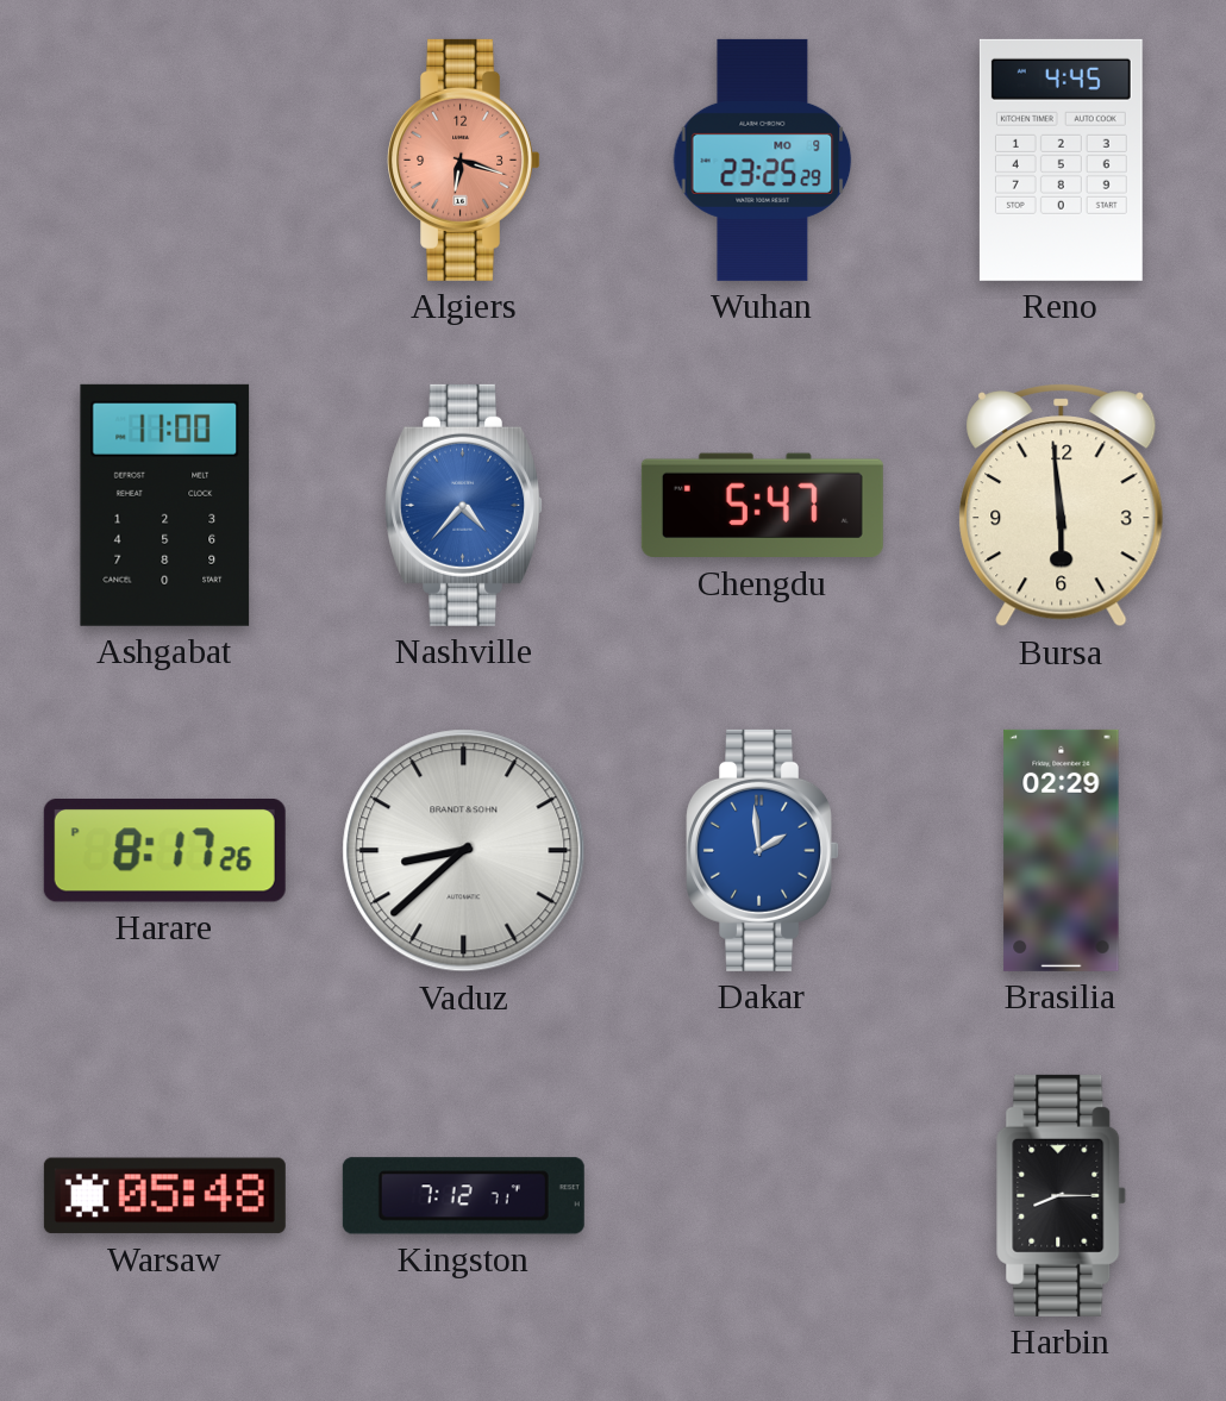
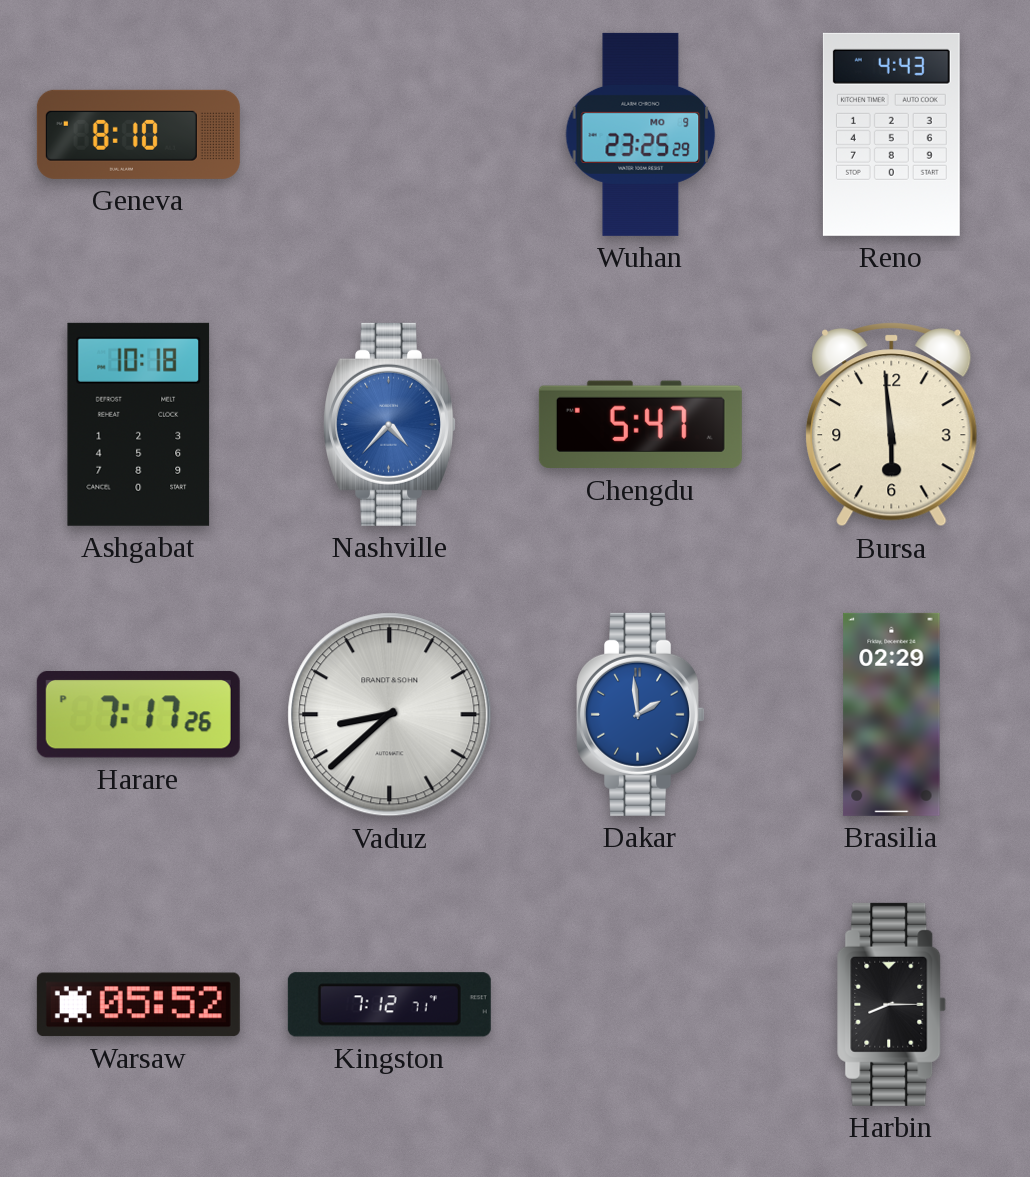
Geneva: none -> 8:10
Algiers: 6:18 -> none
Reno: 4:45 -> 4:43
Ashgabat: 11:00 -> 10:18
Harare: 8:17 -> 7:17
Warsaw: 05:48 -> 05:52
